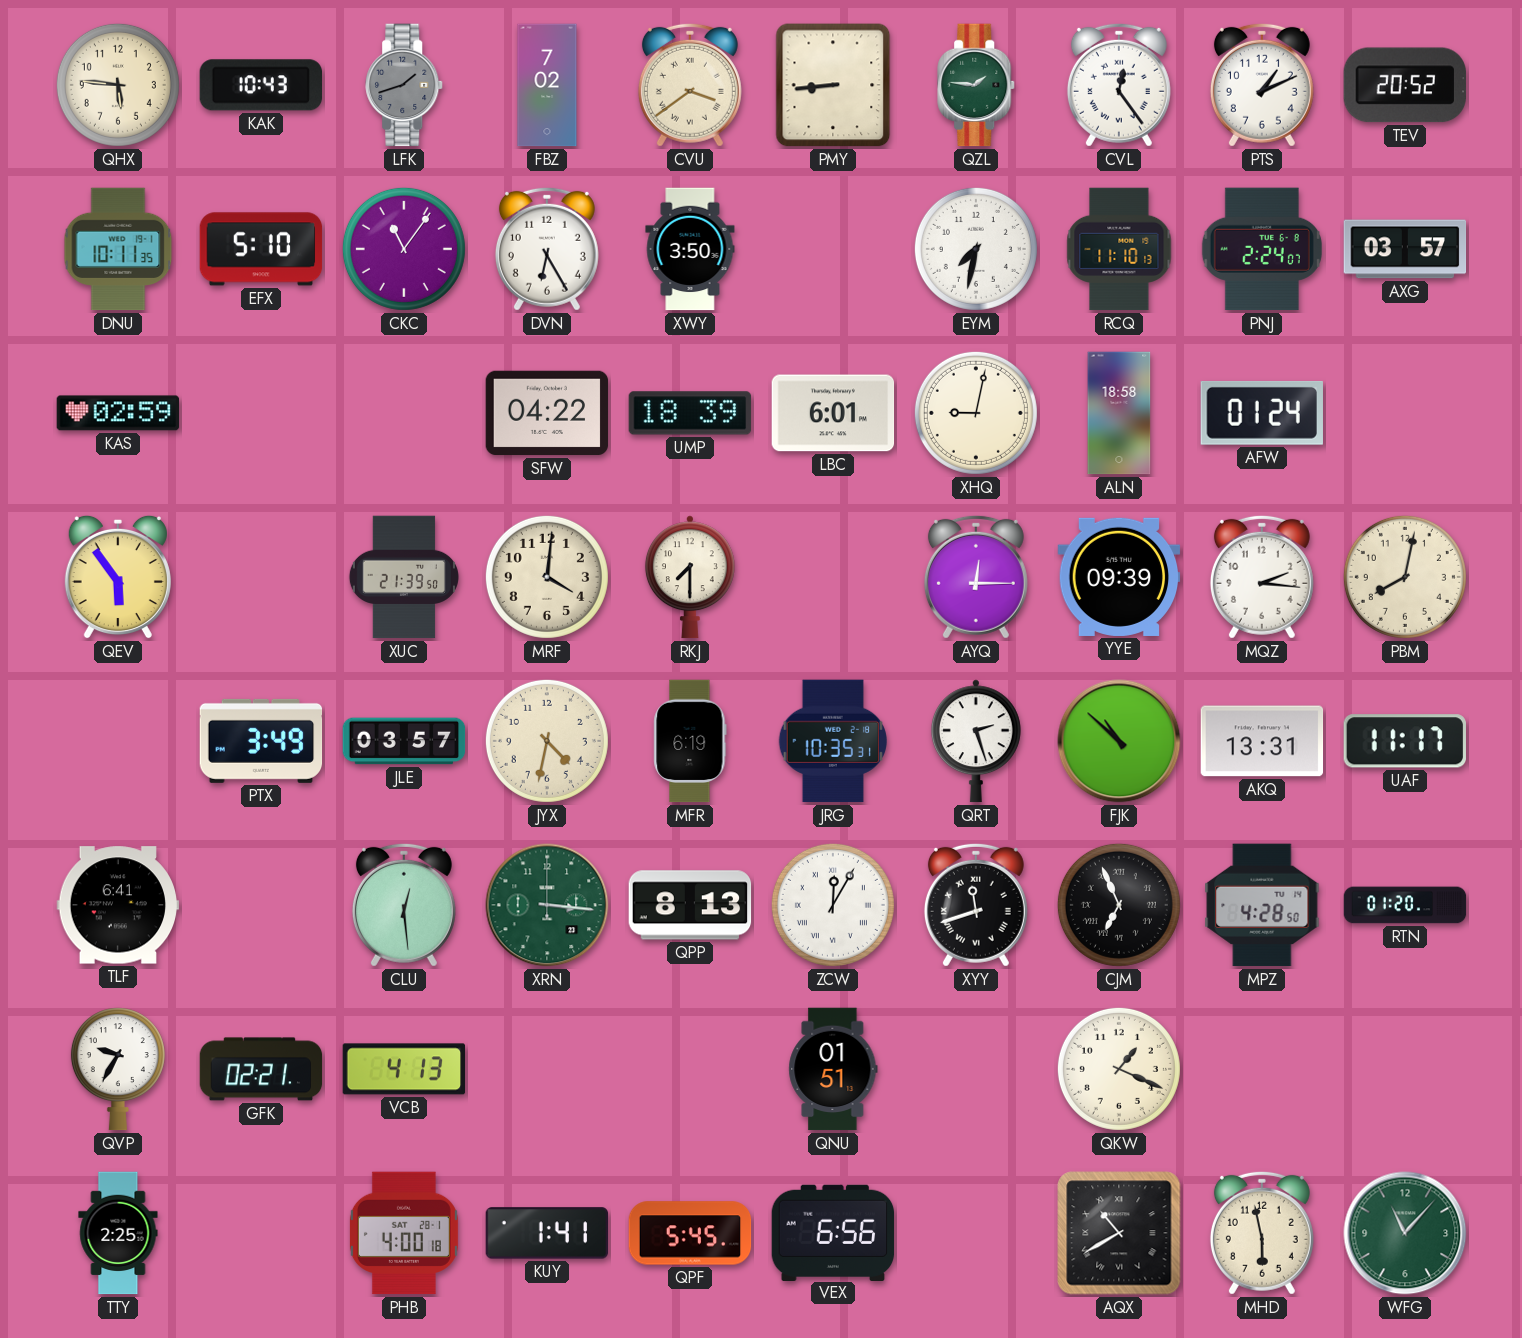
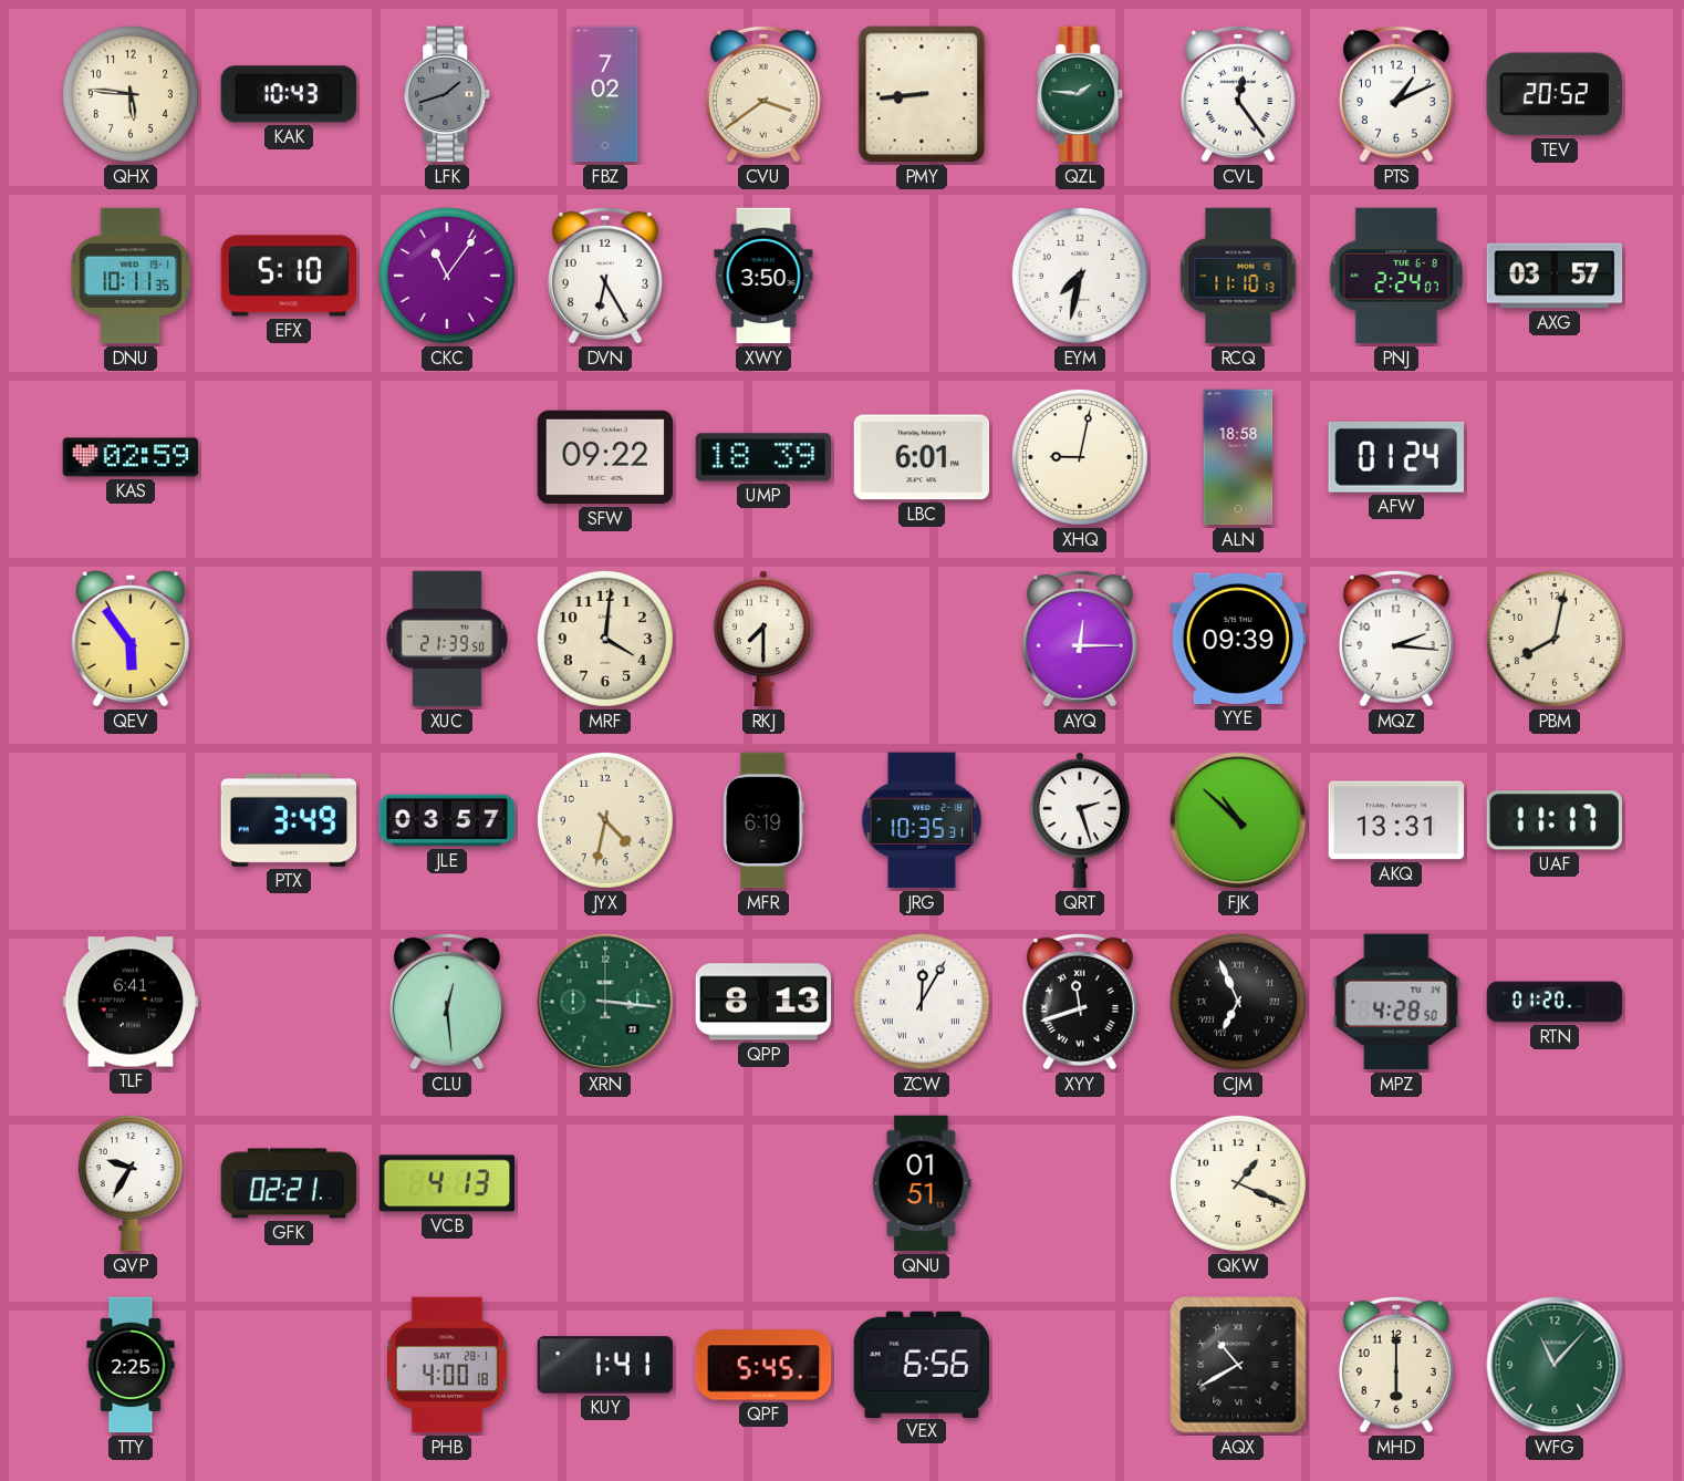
SFW: 04:22 -> 09:22
MHD: 5:58 -> 6:00
